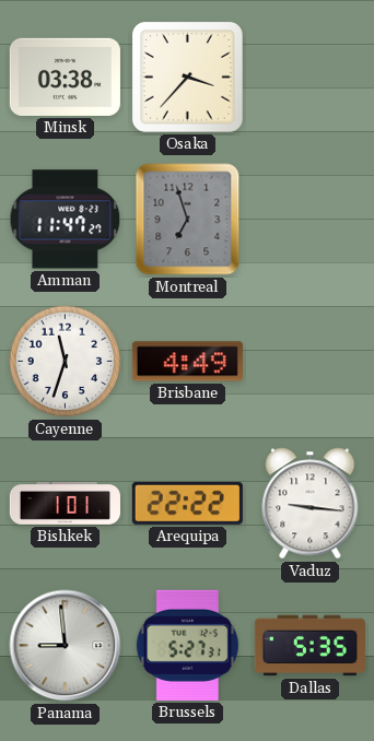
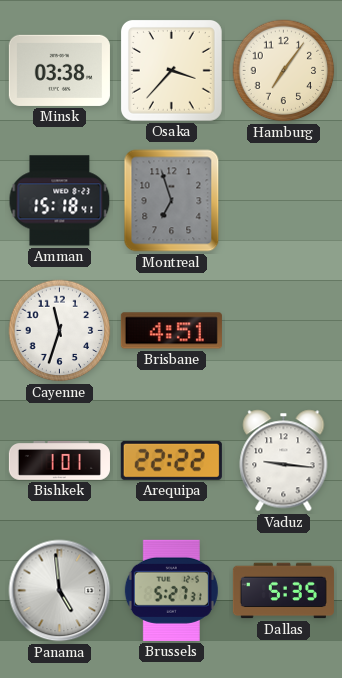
Hamburg: none -> 7:06
Amman: 11:47 -> 15:18
Brisbane: 4:49 -> 4:51
Panama: 8:59 -> 4:59
